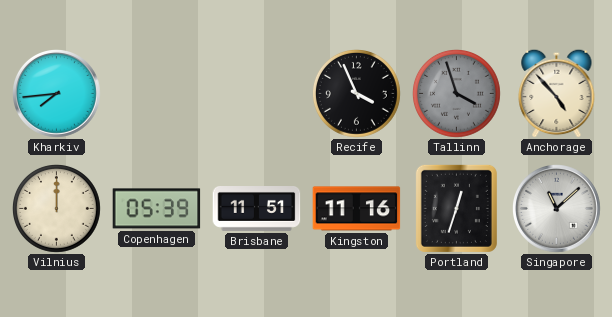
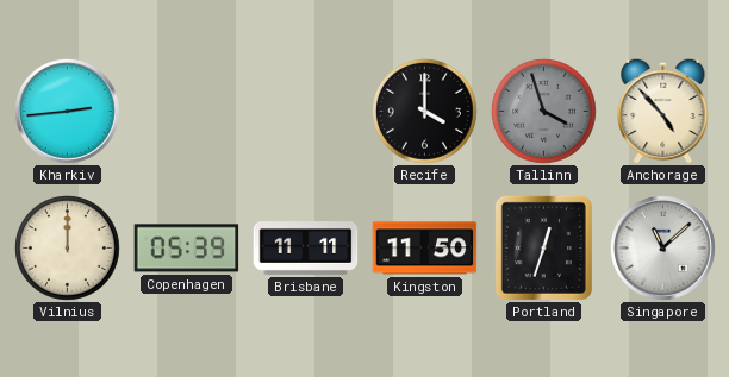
Kharkiv: 7:44 -> 2:44
Recife: 3:56 -> 4:00
Brisbane: 11:51 -> 11:11
Kingston: 11:16 -> 11:50
